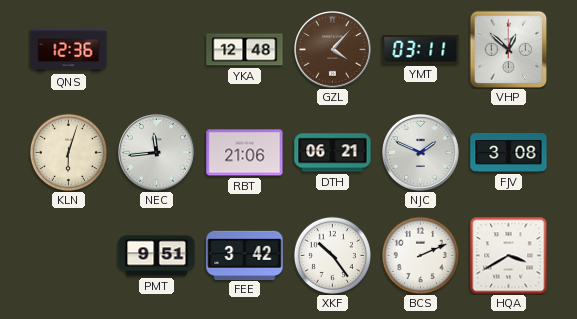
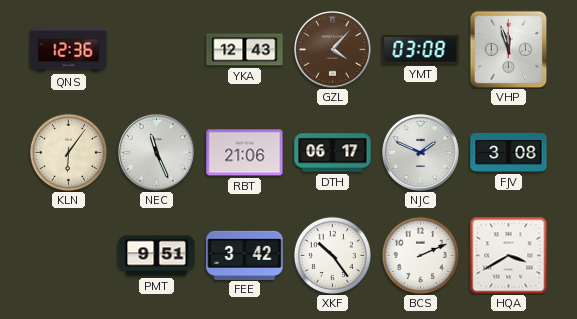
YKA: 12:48 -> 12:43
YMT: 03:11 -> 03:08
VHP: 12:52 -> 11:57
KLN: 6:03 -> 6:06
NEC: 11:44 -> 11:26
DTH: 06:21 -> 06:17
